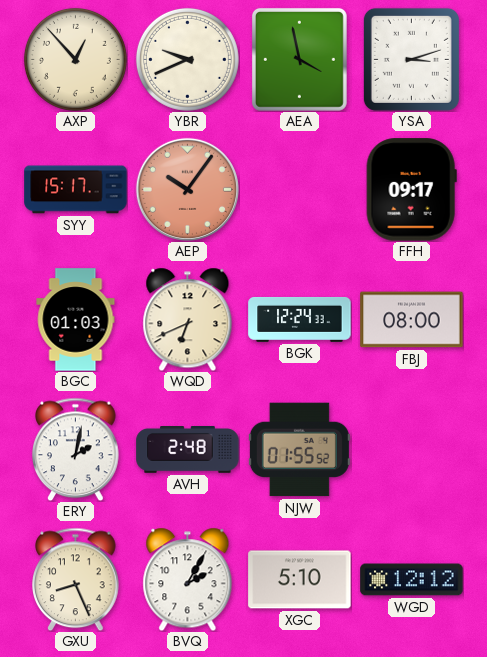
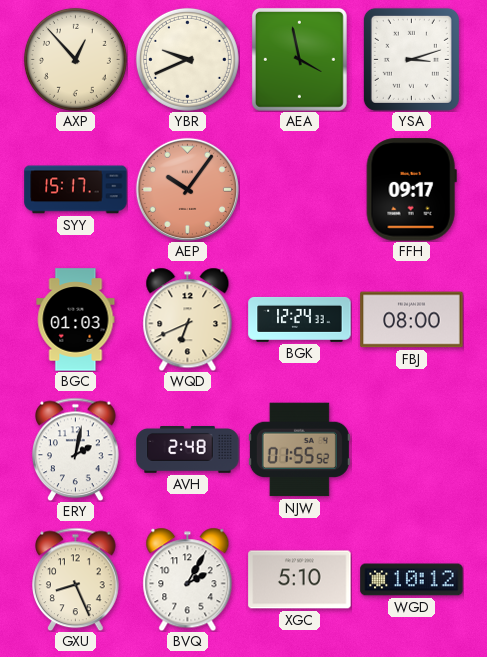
WGD: 12:12 -> 10:12
